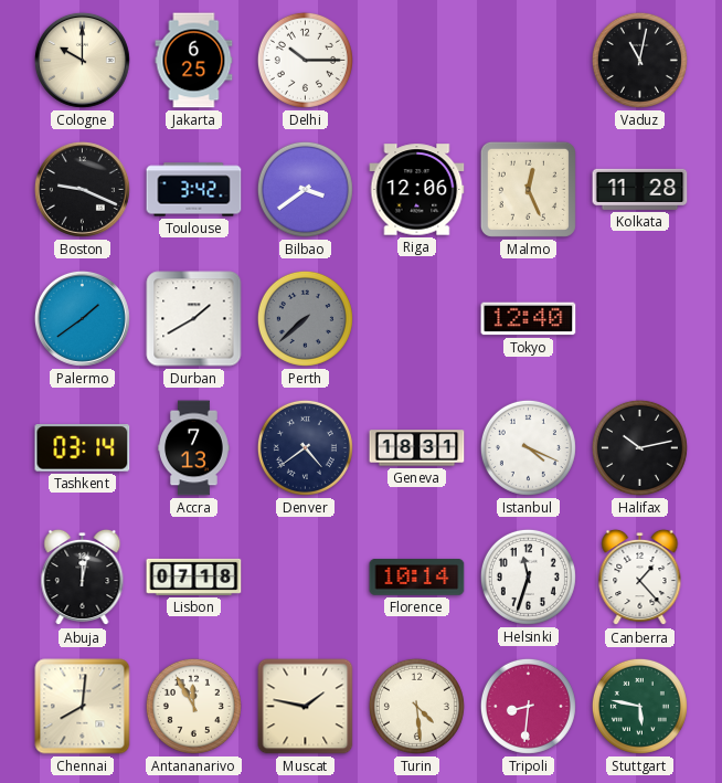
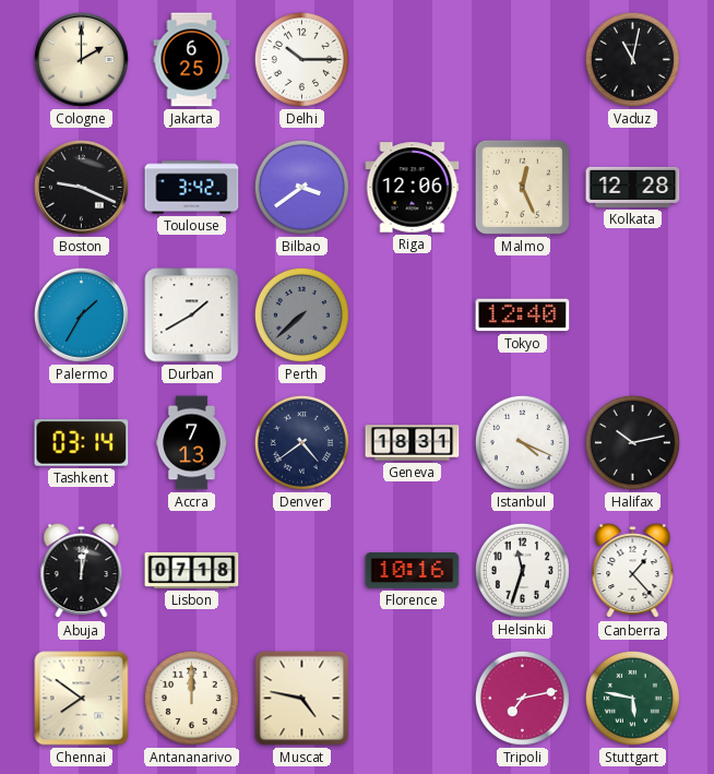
Cologne: 10:00 -> 2:00
Kolkata: 11:28 -> 12:28
Palermo: 1:39 -> 1:35
Florence: 10:14 -> 10:16
Chennai: 8:01 -> 7:51
Antananarivo: 11:55 -> 12:00
Muscat: 1:47 -> 4:47
Turin: 4:29 -> none
Tripoli: 8:31 -> 7:13
